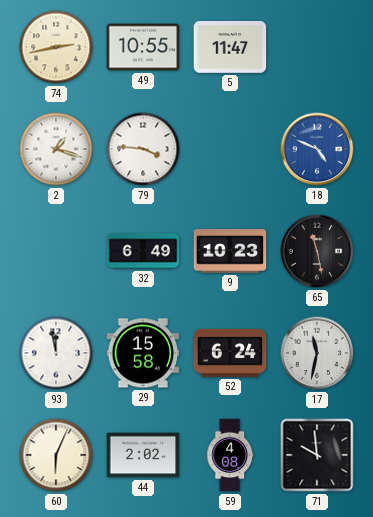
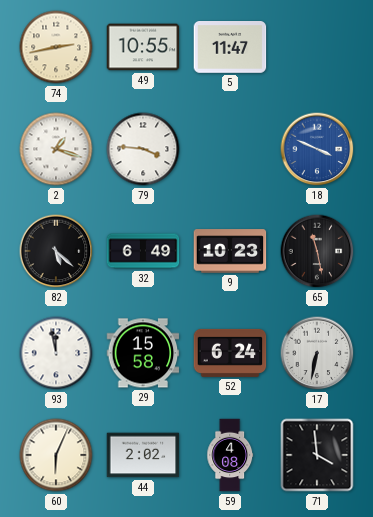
18: 4:49 -> 3:49
82: none -> 5:22
17: 11:32 -> 6:32
71: 9:59 -> 3:59
